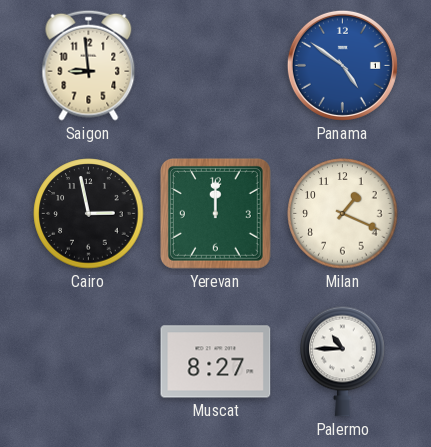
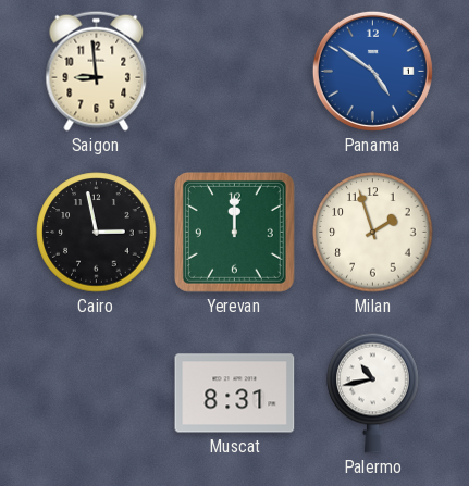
Milan: 1:19 -> 1:57
Muscat: 8:27 -> 8:31
Palermo: 10:45 -> 10:43
